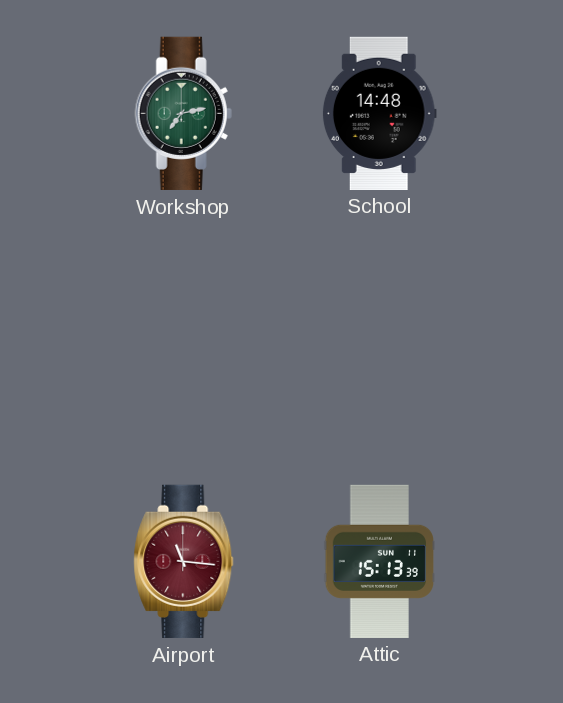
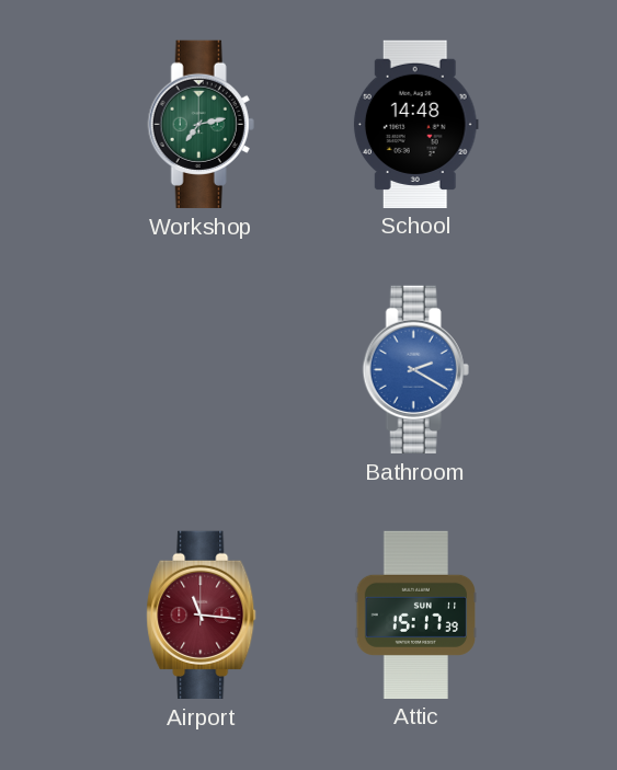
Bathroom: none -> 2:20
Attic: 15:13 -> 15:17
